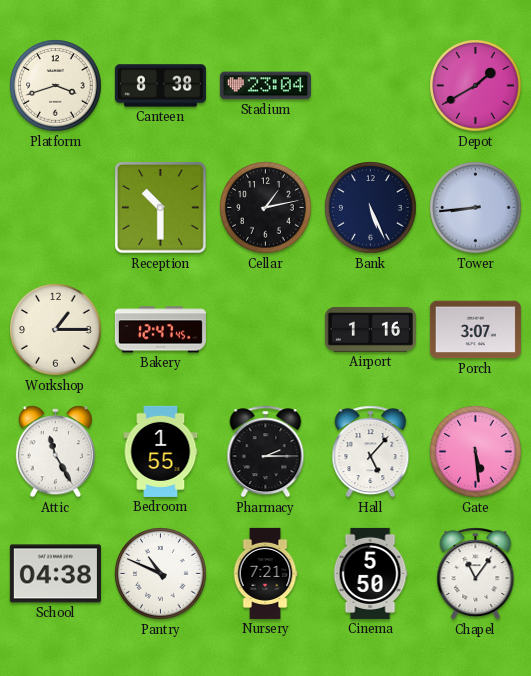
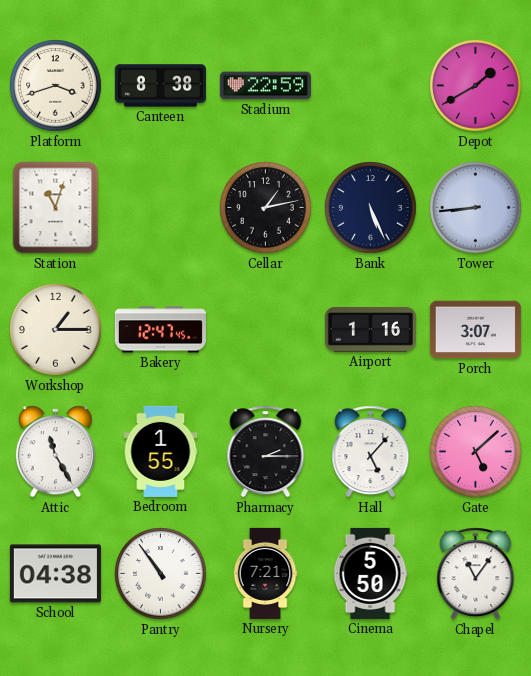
Stadium: 23:04 -> 22:59
Station: none -> 11:03
Reception: 10:30 -> none
Gate: 5:29 -> 5:08
Pantry: 10:49 -> 10:54
